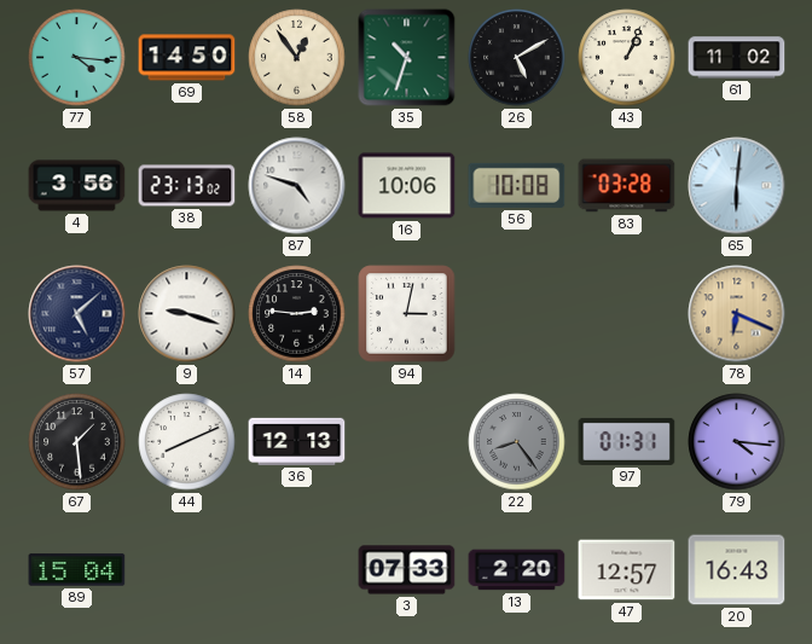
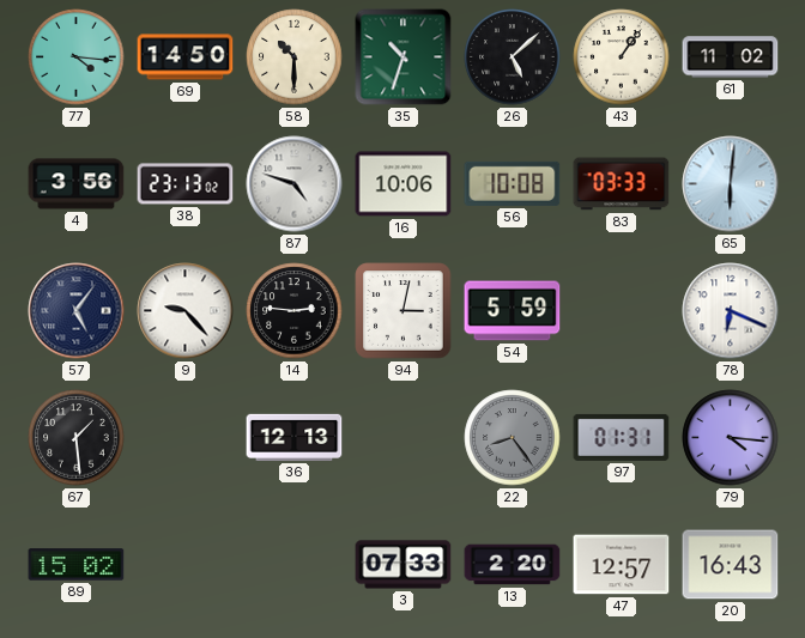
58: 12:54 -> 10:30
26: 5:10 -> 5:08
43: 1:04 -> 1:06
83: 03:28 -> 03:33
57: 5:08 -> 5:06
9: 9:18 -> 9:23
54: none -> 5:59
78 dial: champagne -> white
44: 8:11 -> none
89: 15:04 -> 15:02
